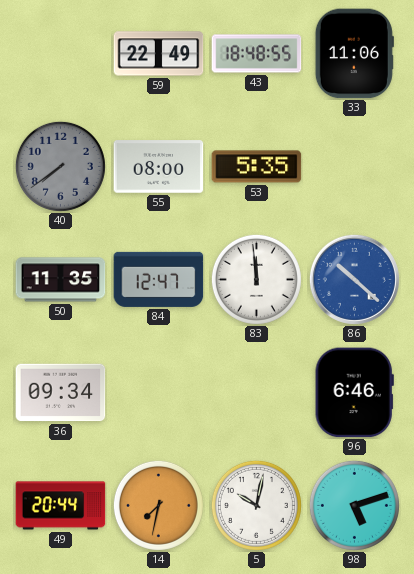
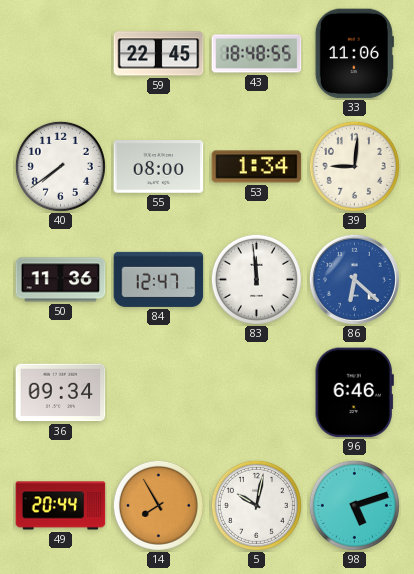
59: 22:49 -> 22:45
40 dial: grey -> white
53: 5:35 -> 1:34
39: none -> 9:01
50: 11:35 -> 11:36
86: 10:22 -> 6:22
14: 7:32 -> 7:55
